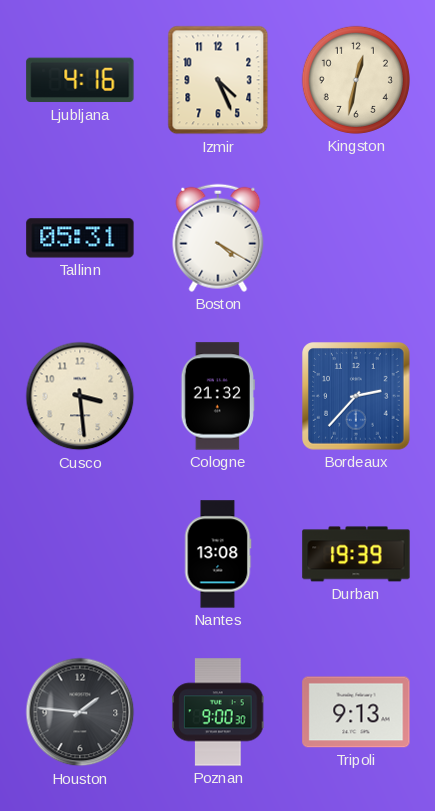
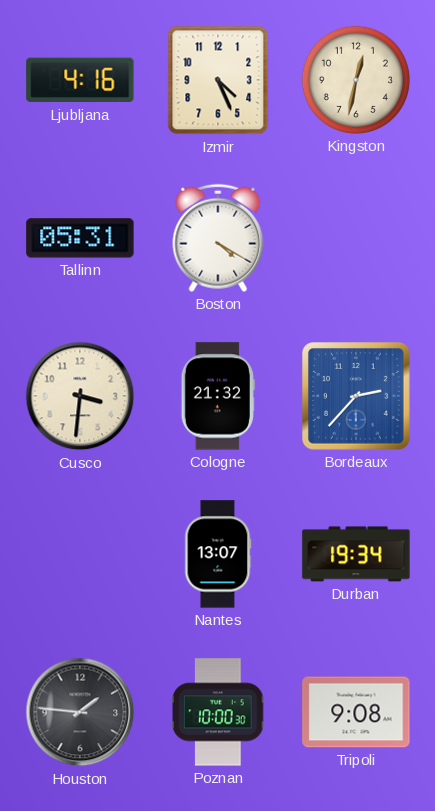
Cusco: 3:29 -> 3:31
Nantes: 13:08 -> 13:07
Durban: 19:39 -> 19:34
Poznan: 9:00 -> 10:00
Tripoli: 9:13 -> 9:08
